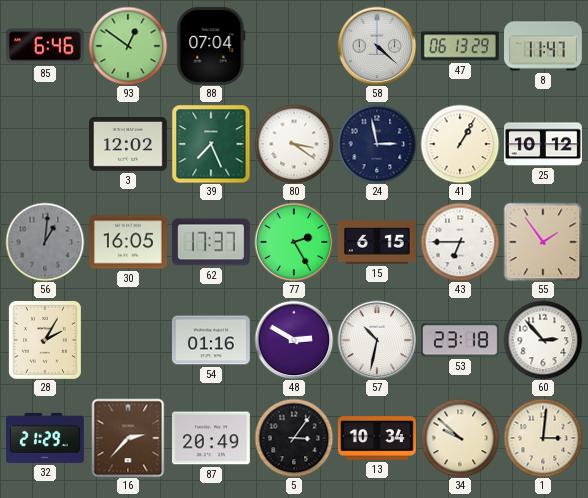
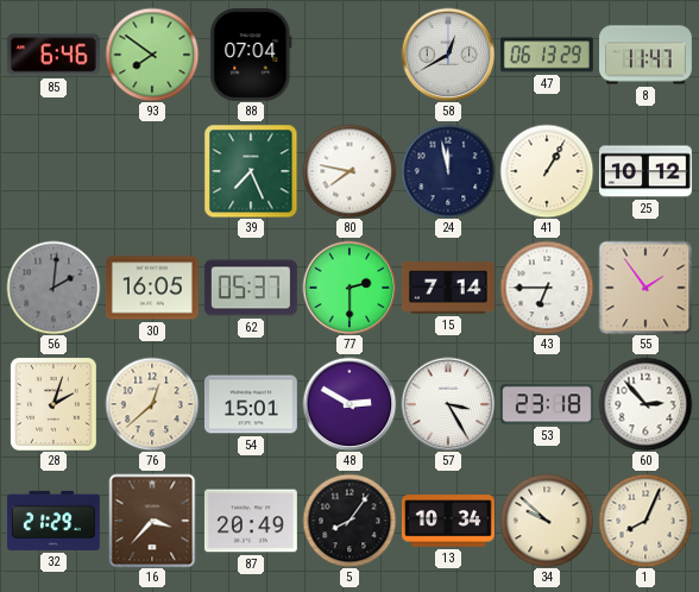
93: 12:51 -> 7:51
58: 4:22 -> 12:40
3: 12:02 -> none
80: 3:21 -> 7:47
24: 2:58 -> 11:58
56: 1:01 -> 2:01
62: 17:37 -> 05:37
77: 2:25 -> 2:30
15: 6:15 -> 7:14
28: 2:05 -> 2:03
76: none -> 12:38
54: 01:16 -> 15:01
57: 10:32 -> 3:25
16: 2:37 -> 3:37
5: 3:06 -> 8:06
1: 3:01 -> 8:04
